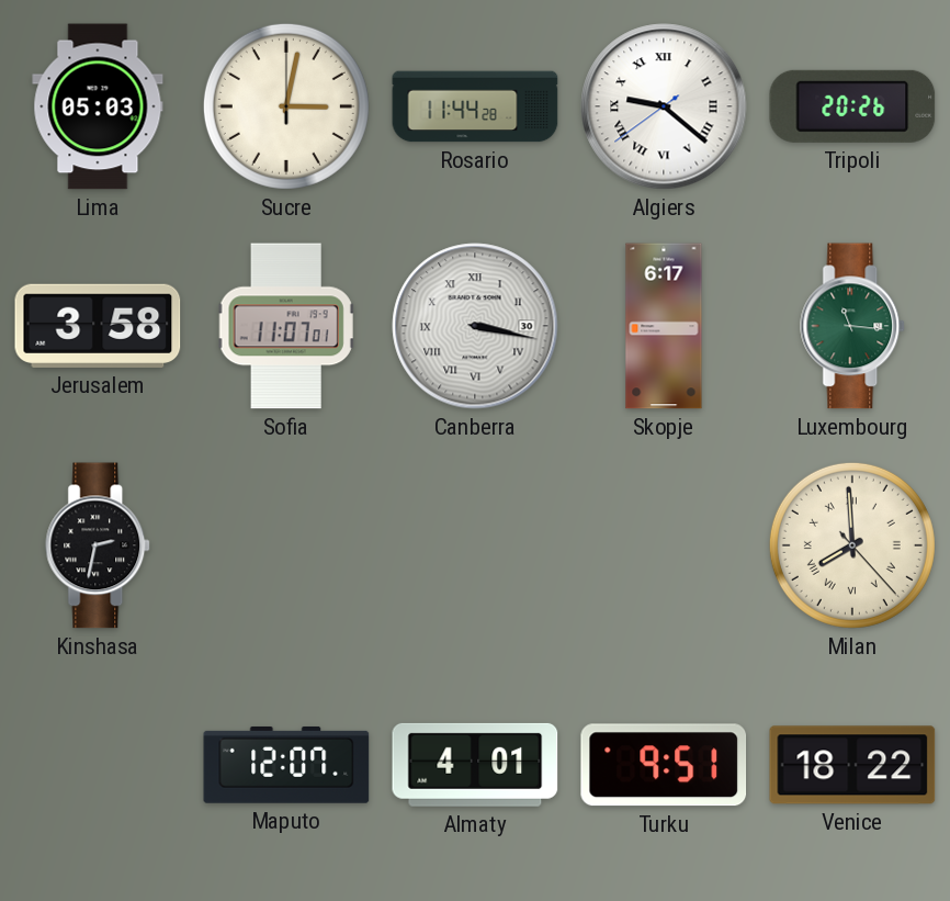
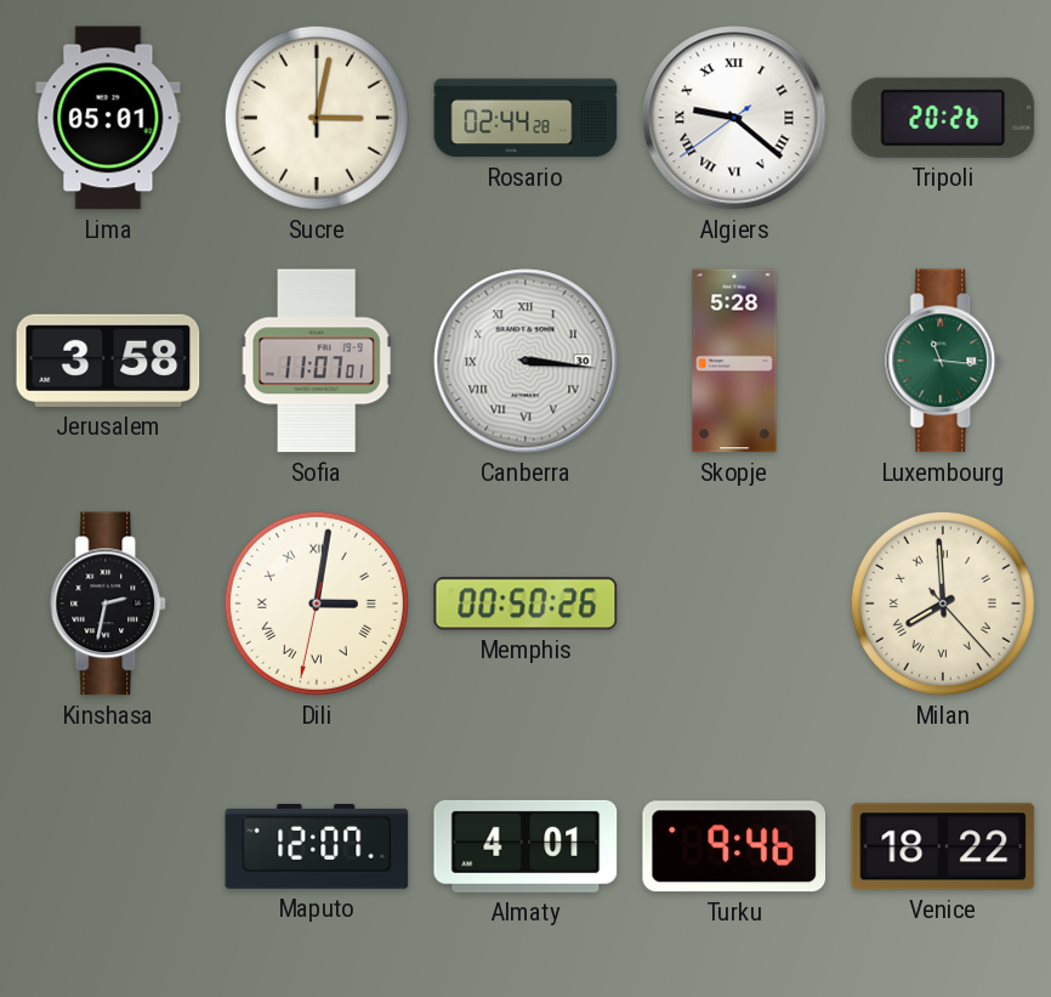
Lima: 05:03 -> 05:01
Rosario: 11:44 -> 02:44
Canberra: 3:17 -> 3:16
Skopje: 6:17 -> 5:28
Dili: none -> 3:01
Memphis: none -> 00:50
Turku: 9:51 -> 9:46
